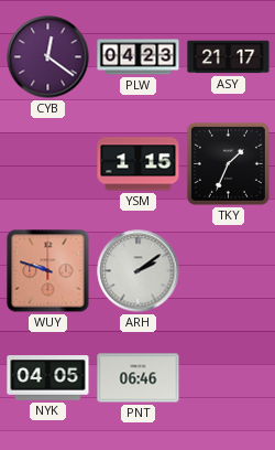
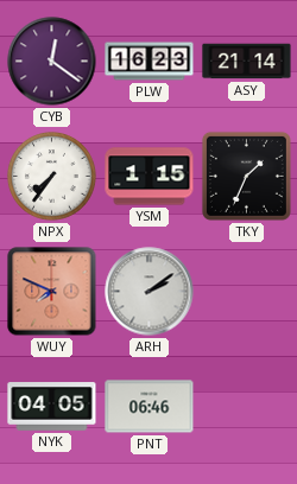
PLW: 04:23 -> 16:23
ASY: 21:17 -> 21:14
NPX: none -> 7:36
WUY: 9:48 -> 7:49
